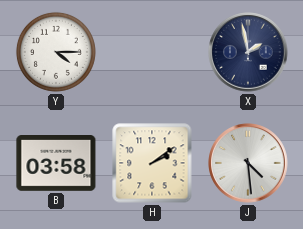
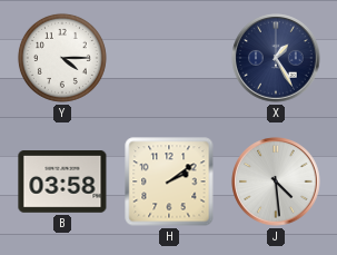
X: 1:58 -> 1:25
